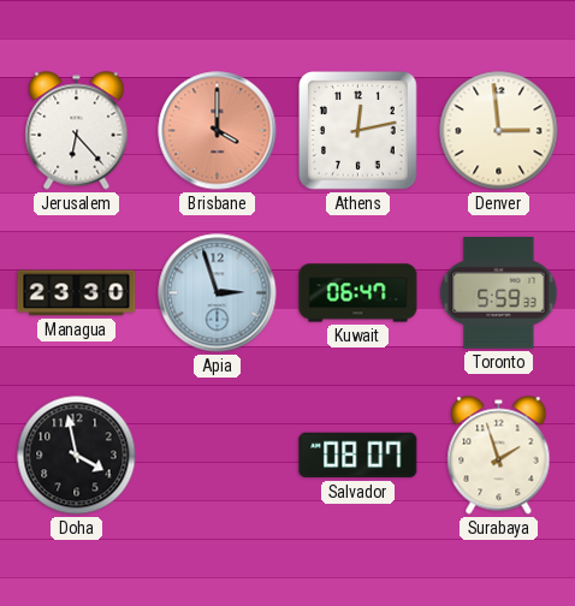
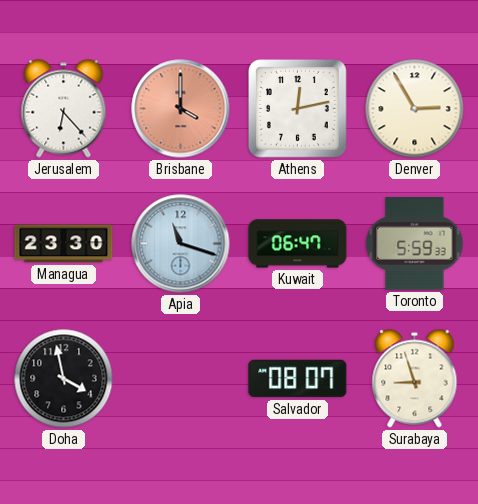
Denver: 2:59 -> 2:55
Apia: 2:57 -> 11:18
Surabaya: 1:57 -> 8:57
